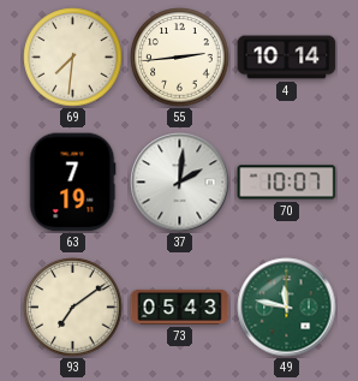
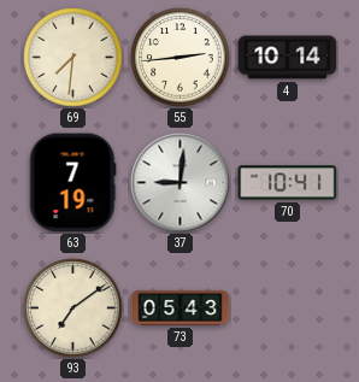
37: 2:01 -> 9:01
70: 10:07 -> 10:41
49: 11:47 -> none
